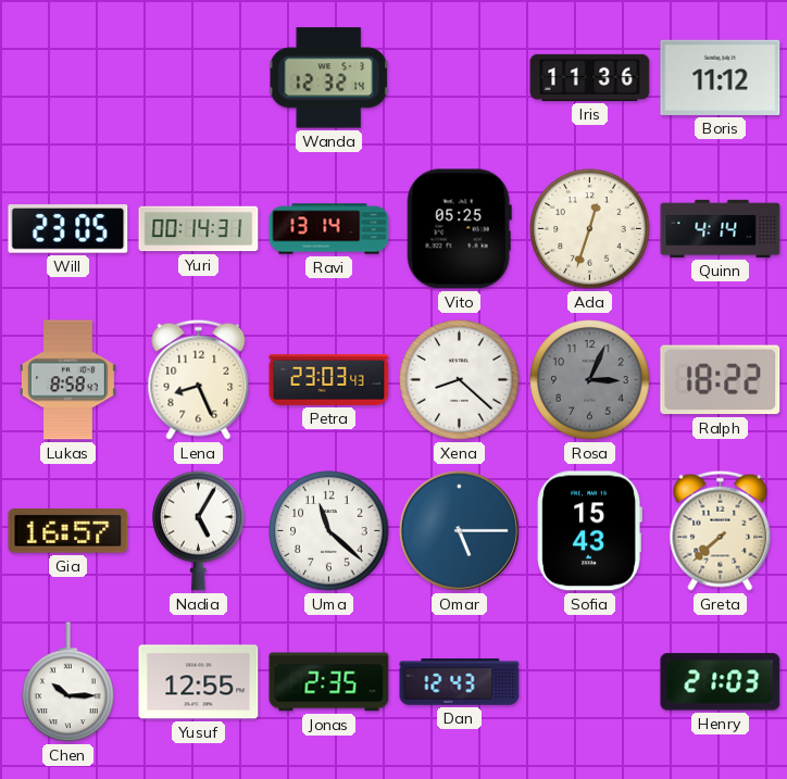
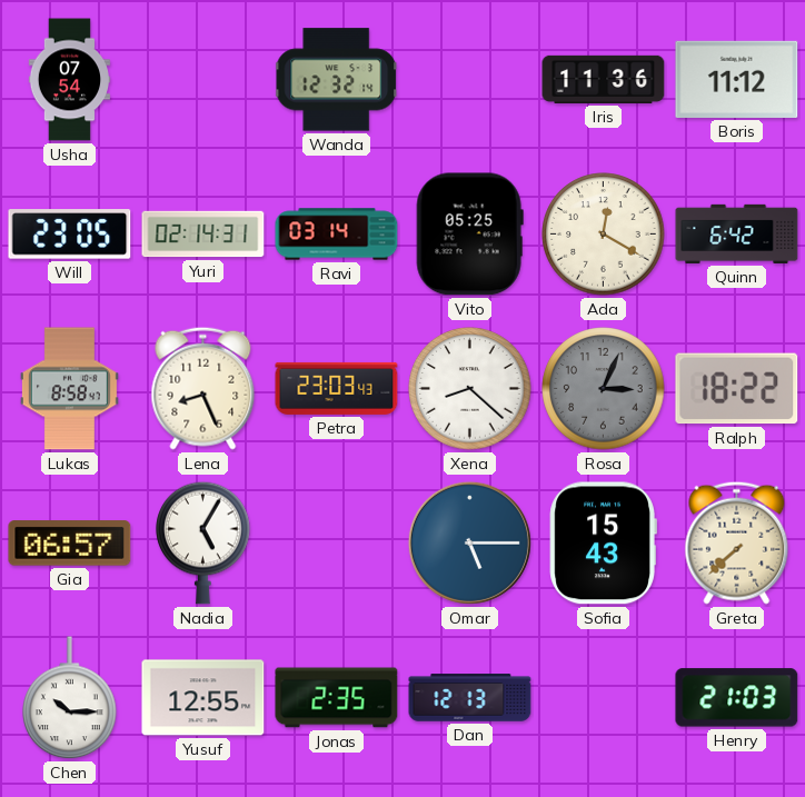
Usha: none -> 07:54
Yuri: 00:14 -> 02:14
Ravi: 13:14 -> 03:14
Ada: 12:33 -> 12:20
Quinn: 4:14 -> 6:42
Gia: 16:57 -> 06:57
Uma: 11:22 -> none
Dan: 12:43 -> 12:13
